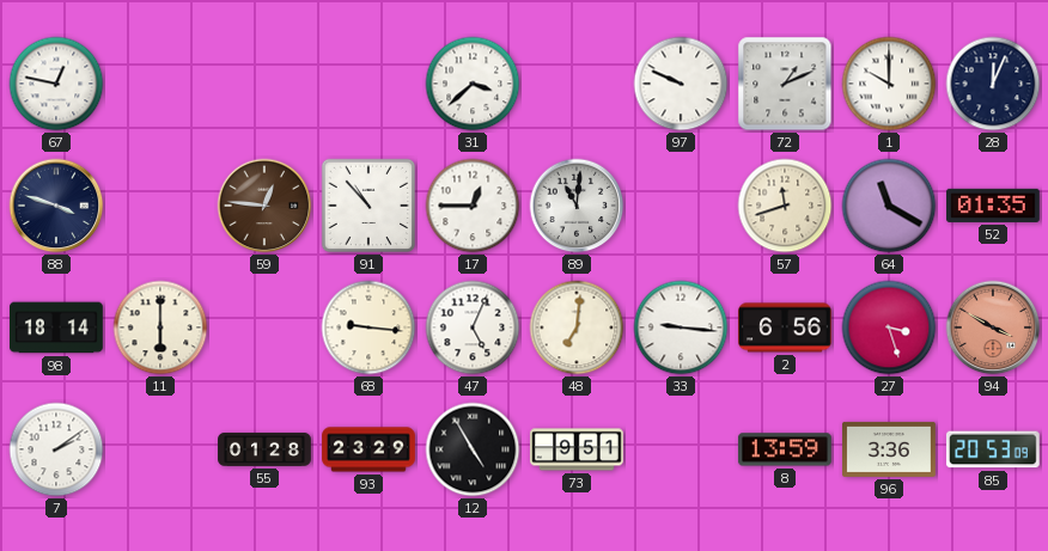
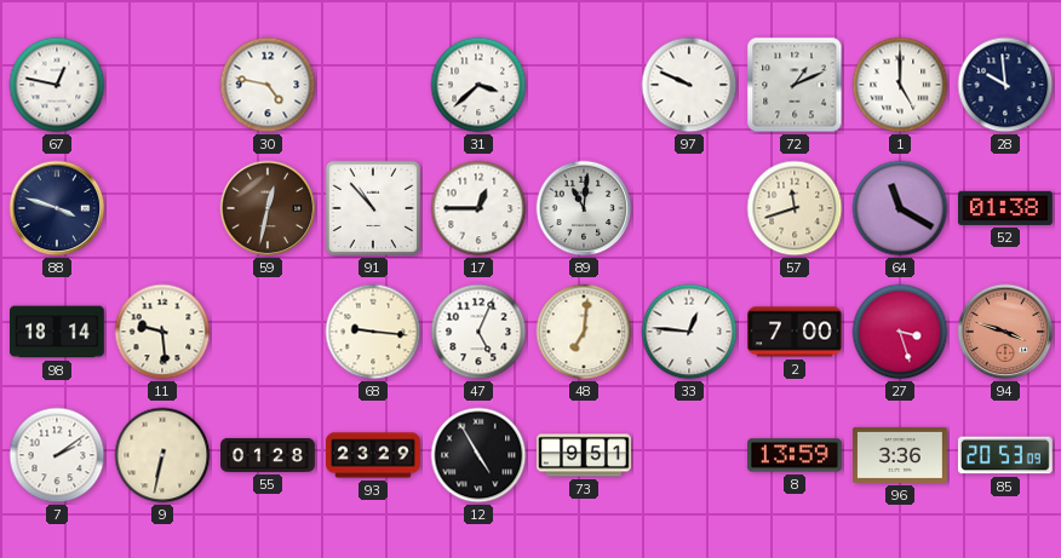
30: none -> 4:47
1: 10:00 -> 5:00
28: 12:04 -> 9:59
59: 12:46 -> 12:32
52: 01:35 -> 01:38
11: 6:00 -> 9:29
33: 9:16 -> 12:46
2: 6:56 -> 7:00
94: 3:50 -> 3:48
9: none -> 6:32
